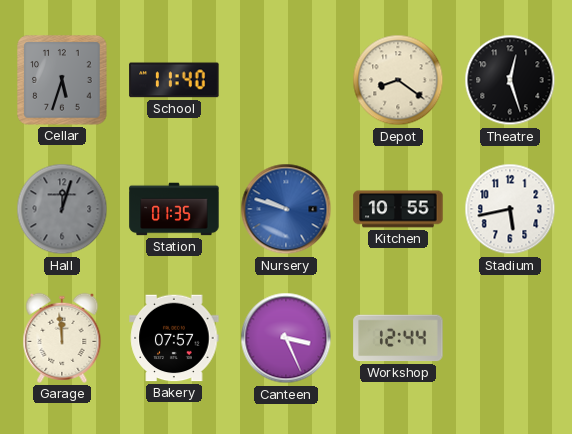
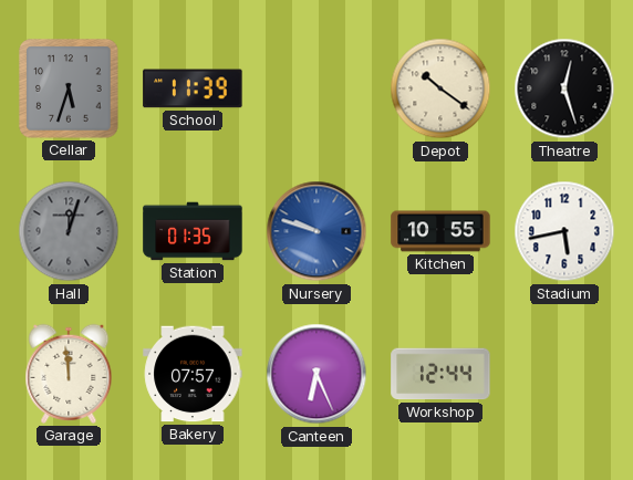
School: 11:40 -> 11:39
Depot: 8:21 -> 10:21
Canteen: 3:26 -> 6:26
